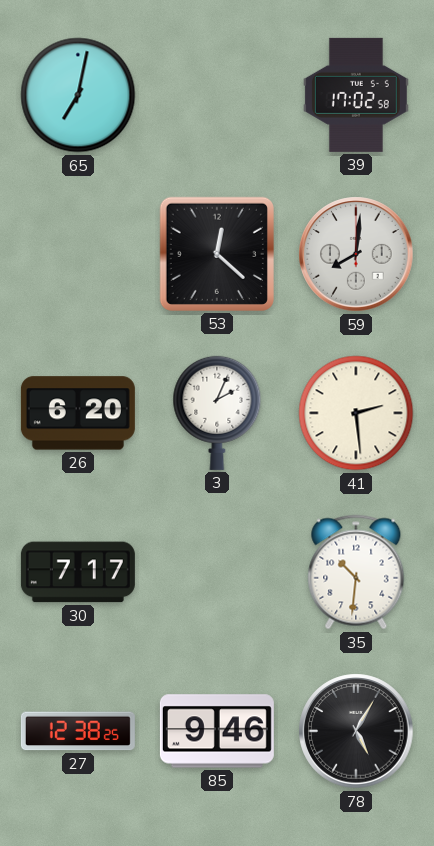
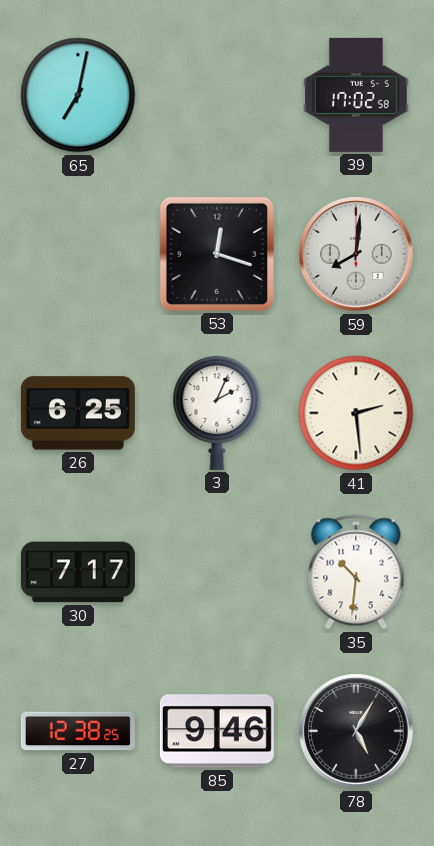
53: 12:22 -> 12:18
26: 6:20 -> 6:25
